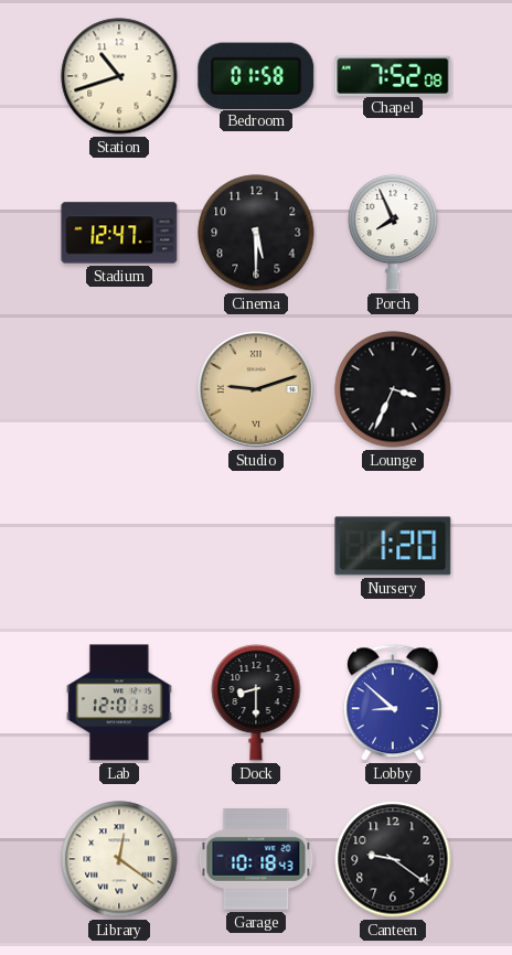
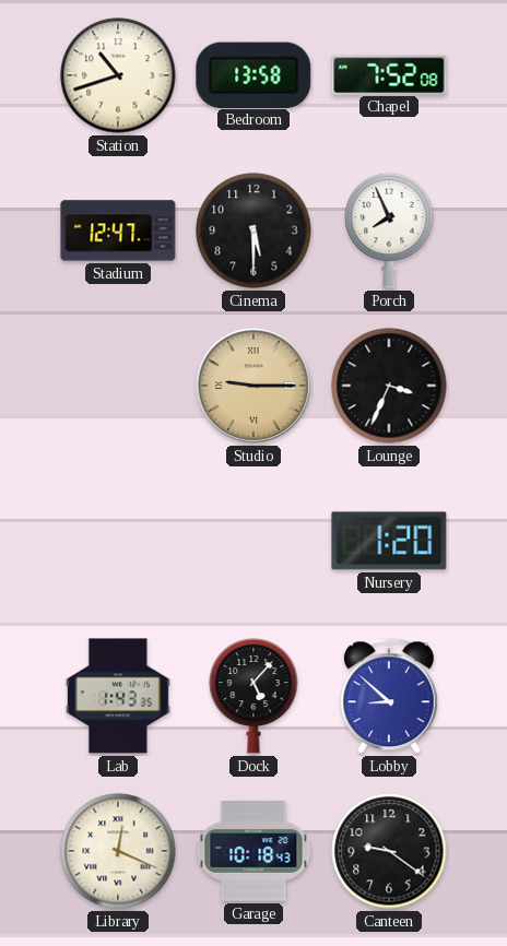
Bedroom: 01:58 -> 13:58
Studio: 9:12 -> 9:15
Lab: 12:01 -> 1:43
Dock: 8:30 -> 5:07
Library: 12:21 -> 12:19
